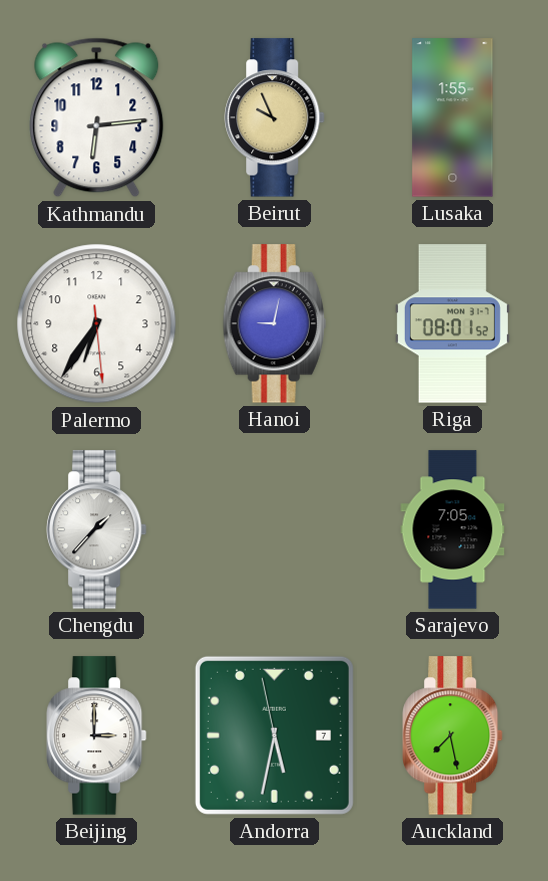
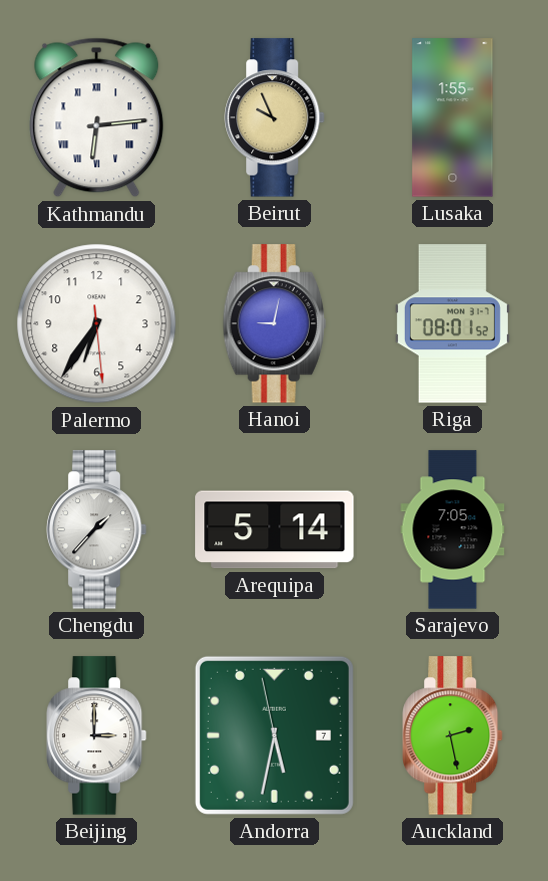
Kathmandu numerals: Arabic -> Roman
Arequipa: none -> 5:14
Auckland: 7:28 -> 2:28
